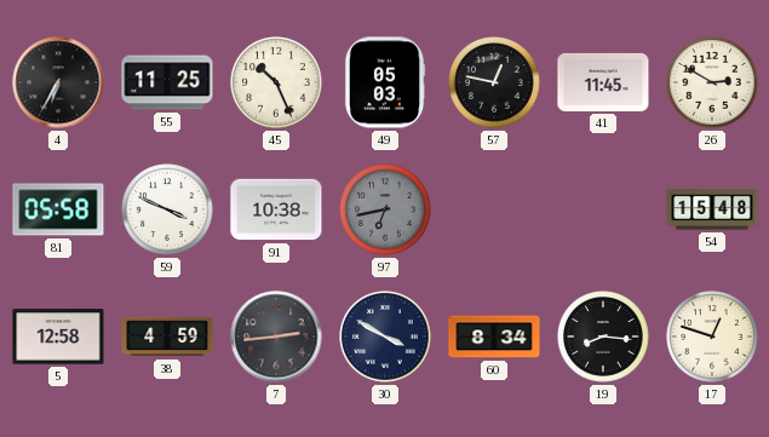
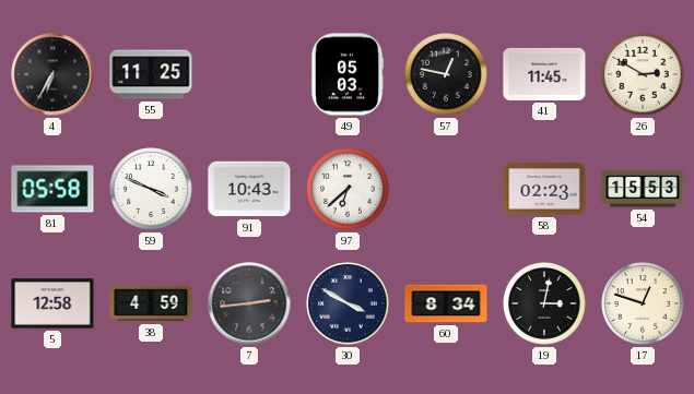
45: 10:26 -> none
91: 10:38 -> 10:43
97: 6:43 -> 6:38
97 dial: grey -> white
58: none -> 02:23
54: 15:48 -> 15:53
19: 8:16 -> 3:02
